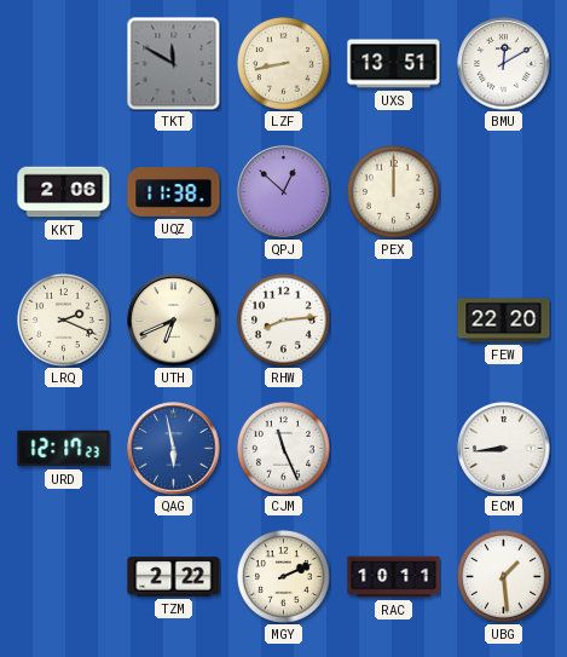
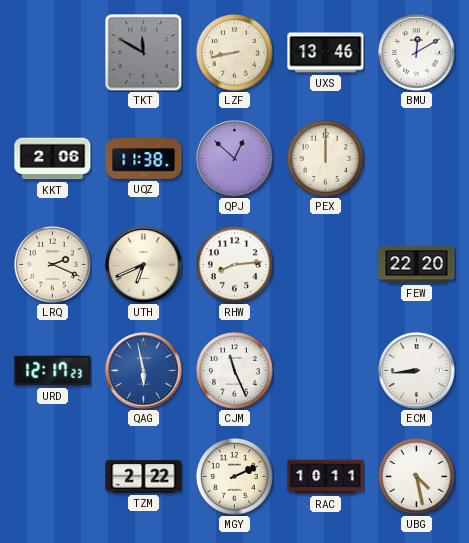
UXS: 13:51 -> 13:46
UBG: 1:29 -> 4:28
